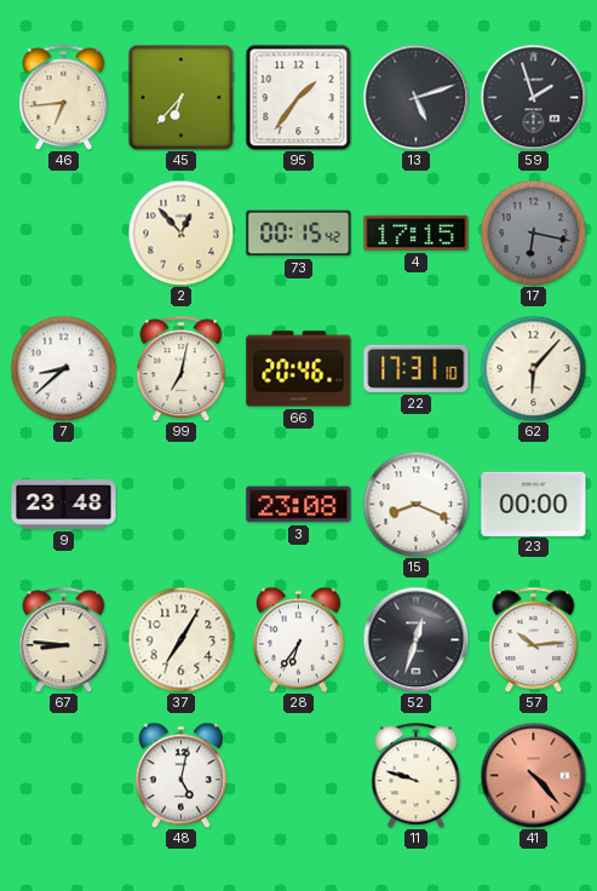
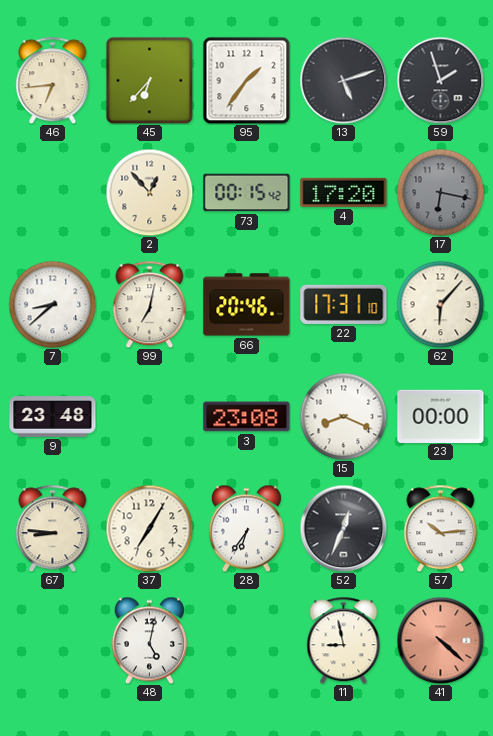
4: 17:15 -> 17:20
52: 12:33 -> 12:34
11: 9:48 -> 8:58
41: 4:23 -> 4:22
